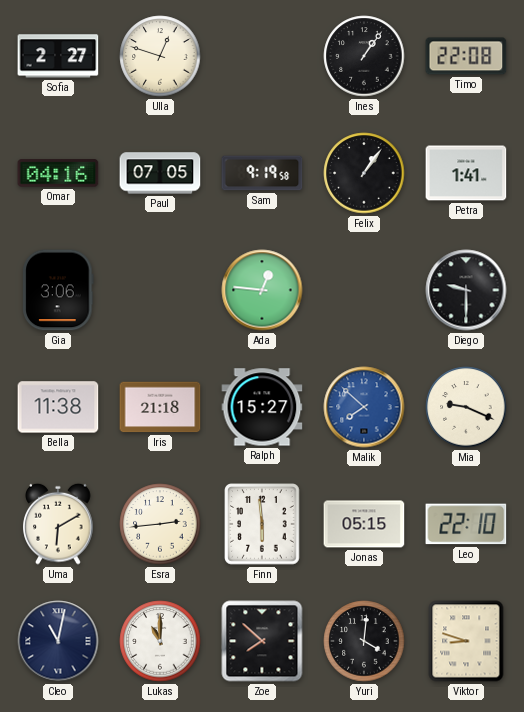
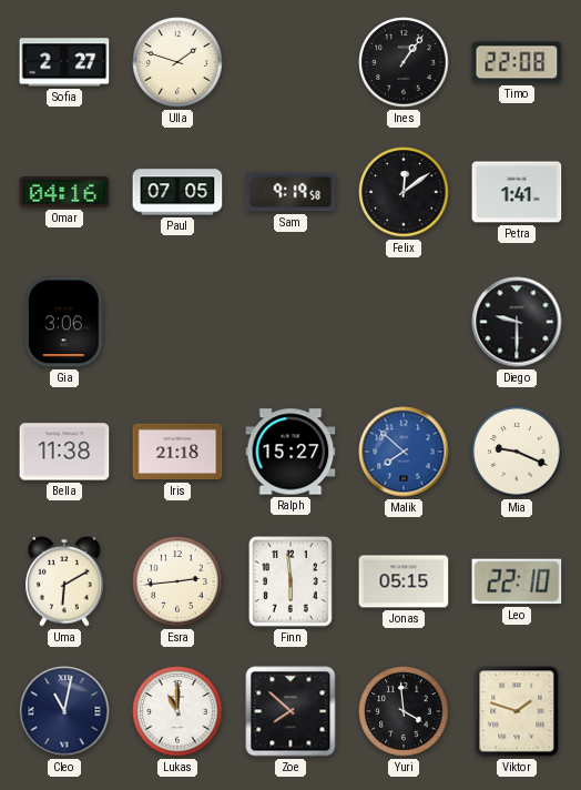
Ulla: 12:48 -> 1:48
Felix: 1:06 -> 12:09
Ada: 12:46 -> none
Yuri: 4:01 -> 3:59
Viktor: 8:48 -> 1:48
